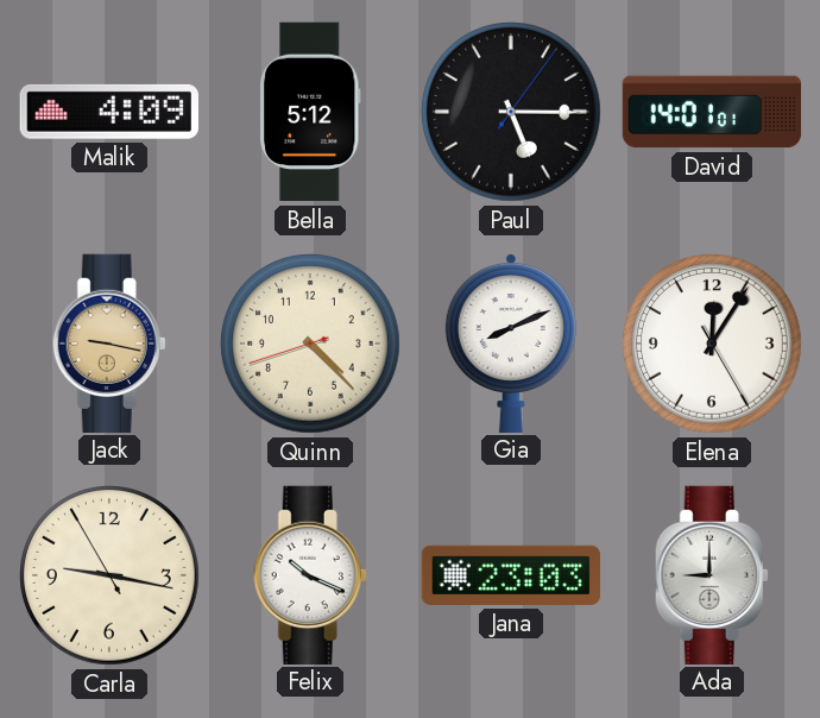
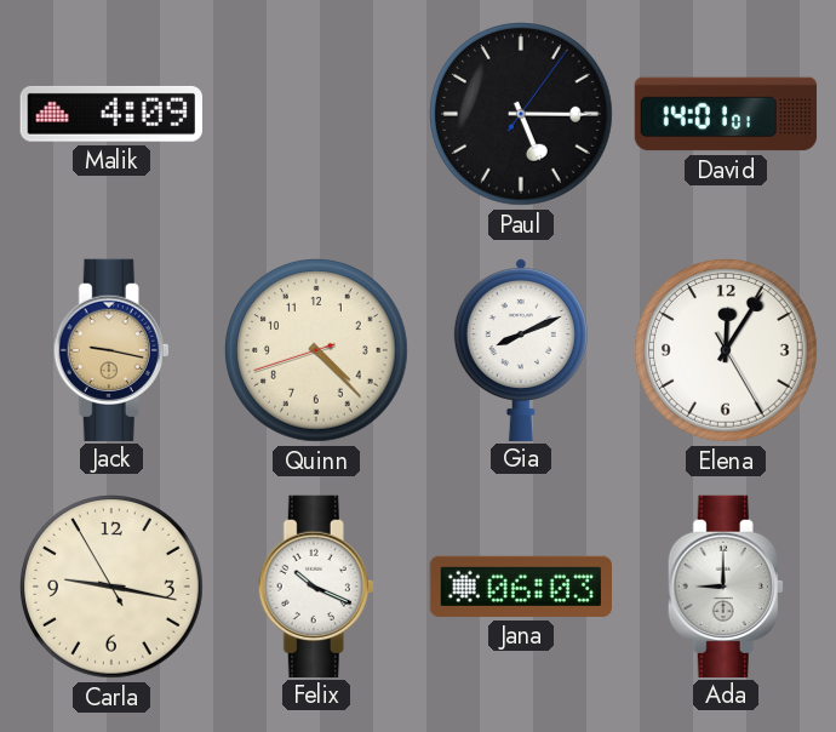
Bella: 5:12 -> none
Jana: 23:03 -> 06:03
